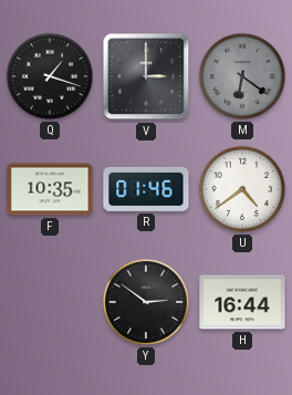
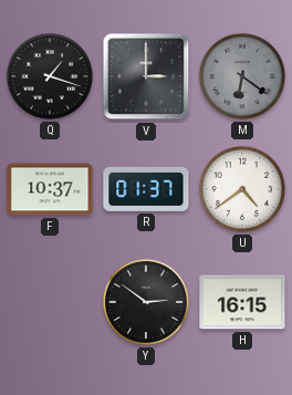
F: 10:35 -> 10:37
R: 01:46 -> 01:37
H: 16:44 -> 16:15
